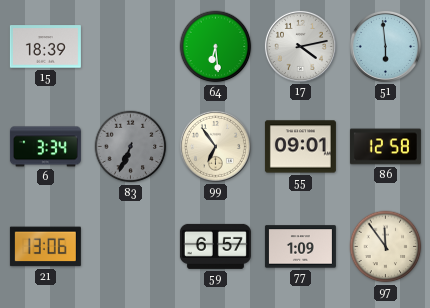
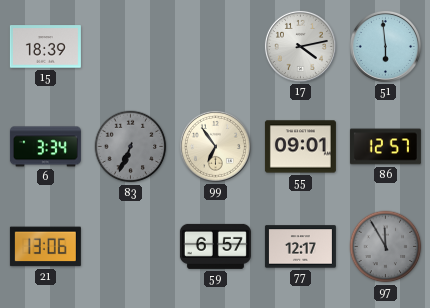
64: 6:29 -> none
86: 12:58 -> 12:57
77: 1:09 -> 12:17
97: 11:54 -> 11:55
97 dial: cream -> grey
